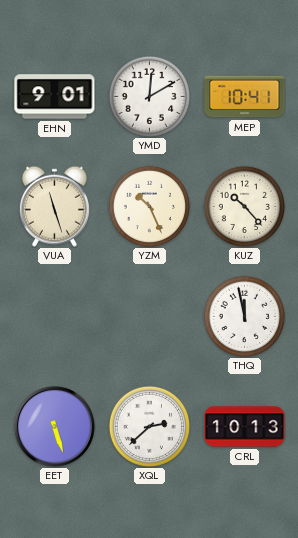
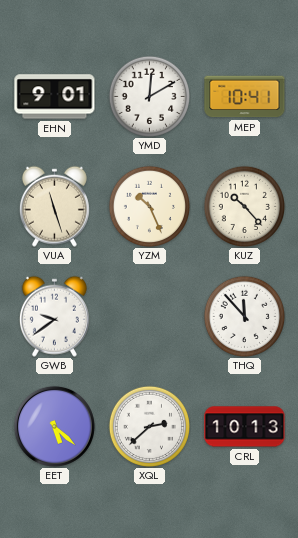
GWB: none -> 9:39
THQ: 11:58 -> 11:53
EET: 5:27 -> 5:22
